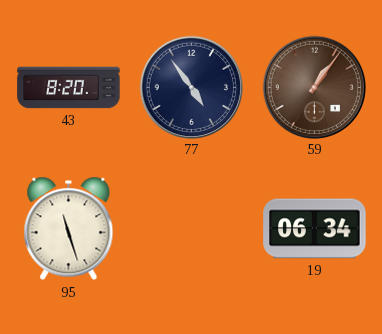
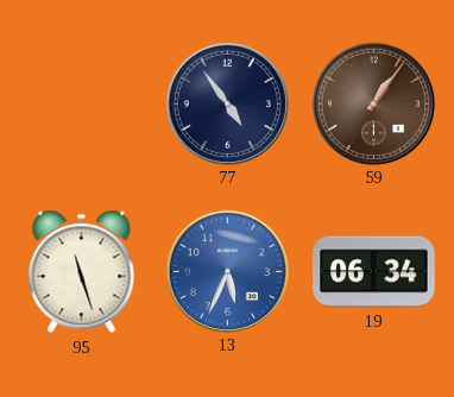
43: 8:20 -> none
13: none -> 5:34
